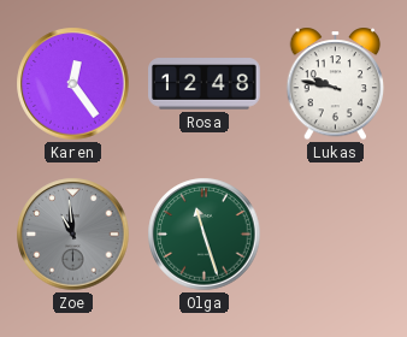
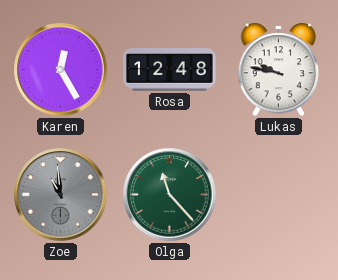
Karen: 12:24 -> 12:25
Olga: 11:27 -> 11:23
